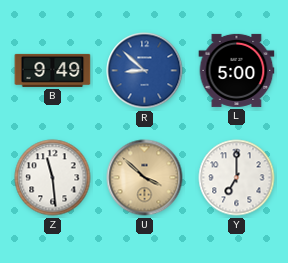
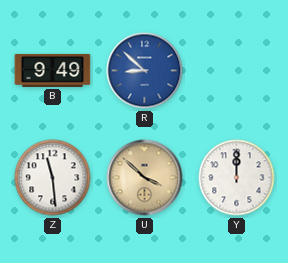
L: 5:00 -> none
Y: 7:00 -> 12:00
